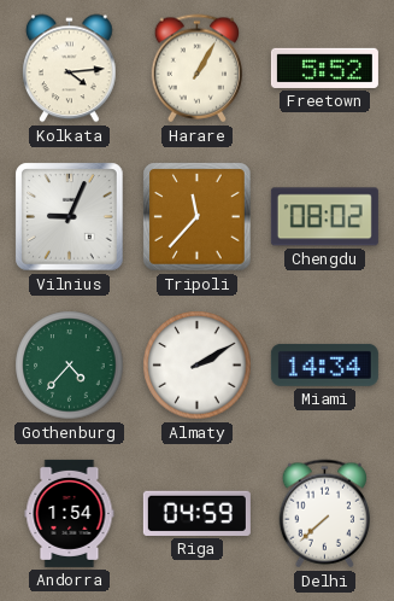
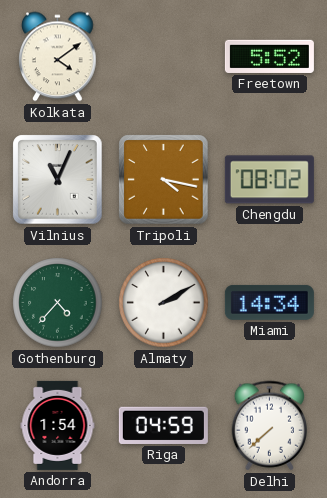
Kolkata: 4:14 -> 4:09
Harare: 1:05 -> none
Vilnius: 9:04 -> 11:04
Tripoli: 11:37 -> 4:17
